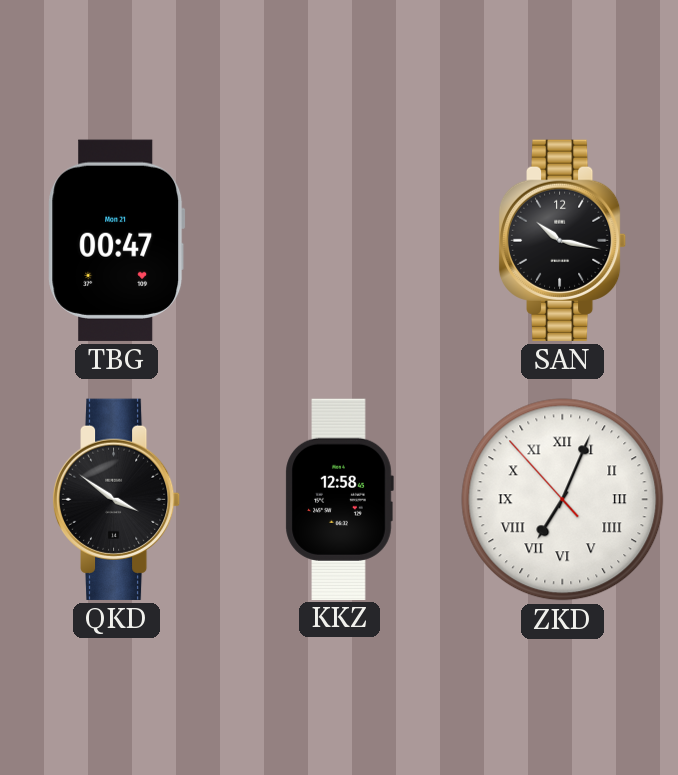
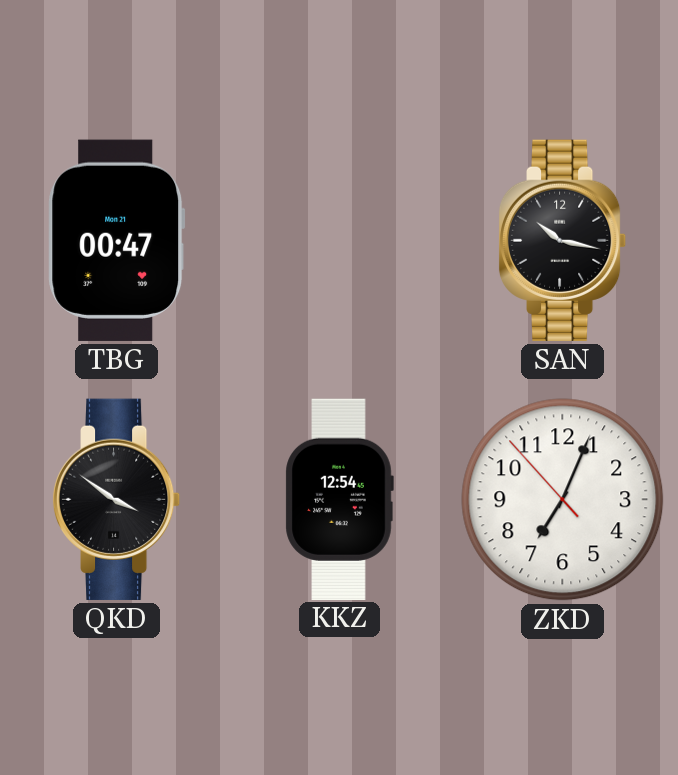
KKZ: 12:58 -> 12:54
ZKD numerals: Roman -> Arabic
